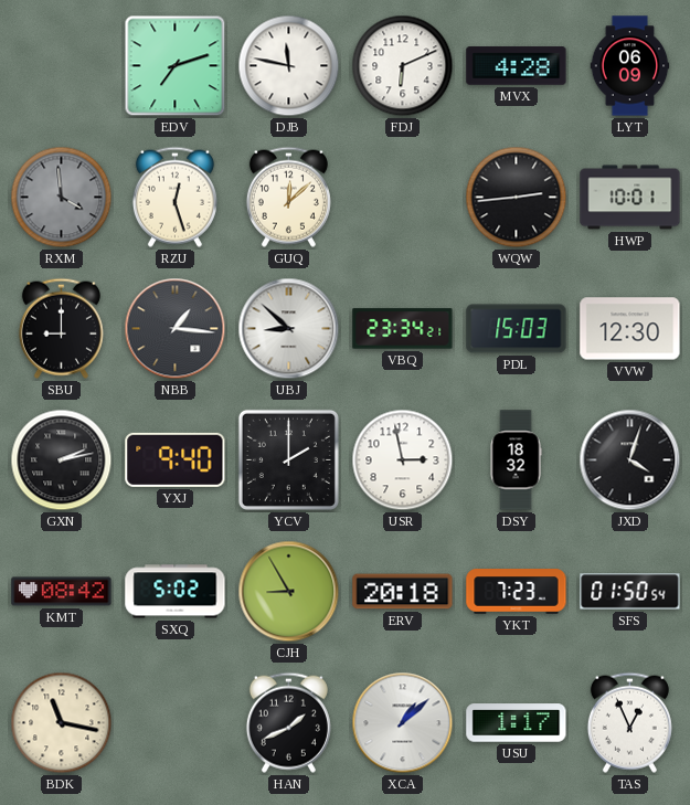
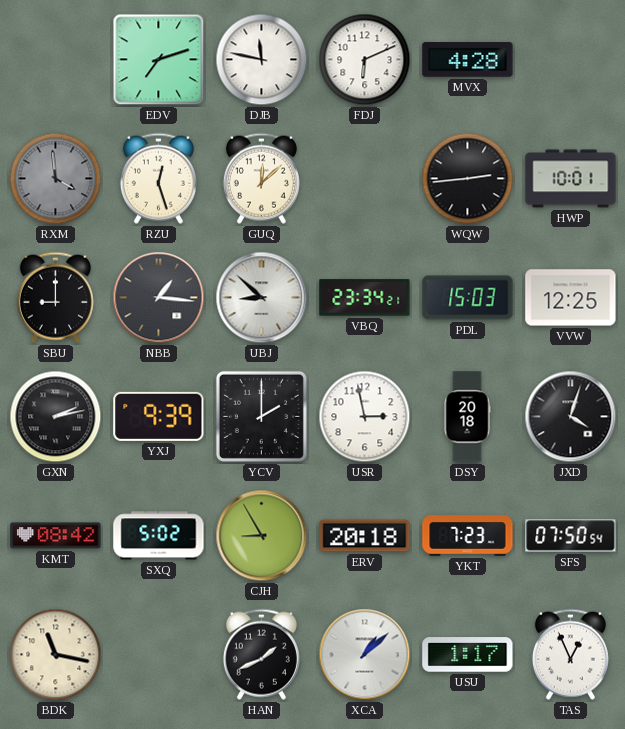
LYT: 06:09 -> none
VVW: 12:30 -> 12:25
YXJ: 9:40 -> 9:39
DSY: 18:32 -> 20:18
SFS: 01:50 -> 07:50
